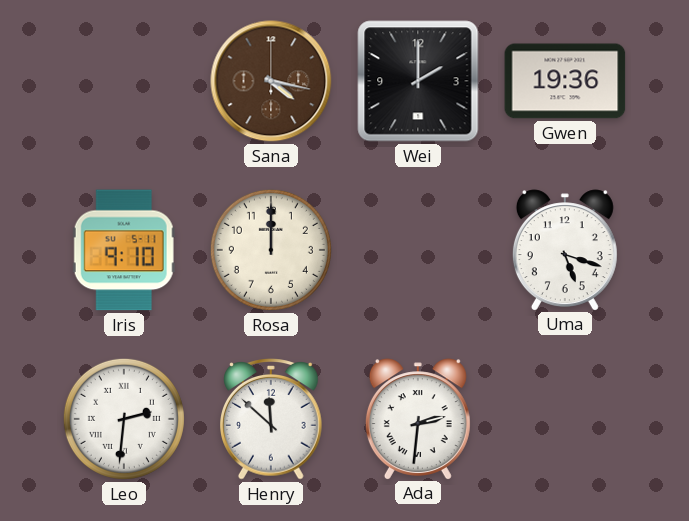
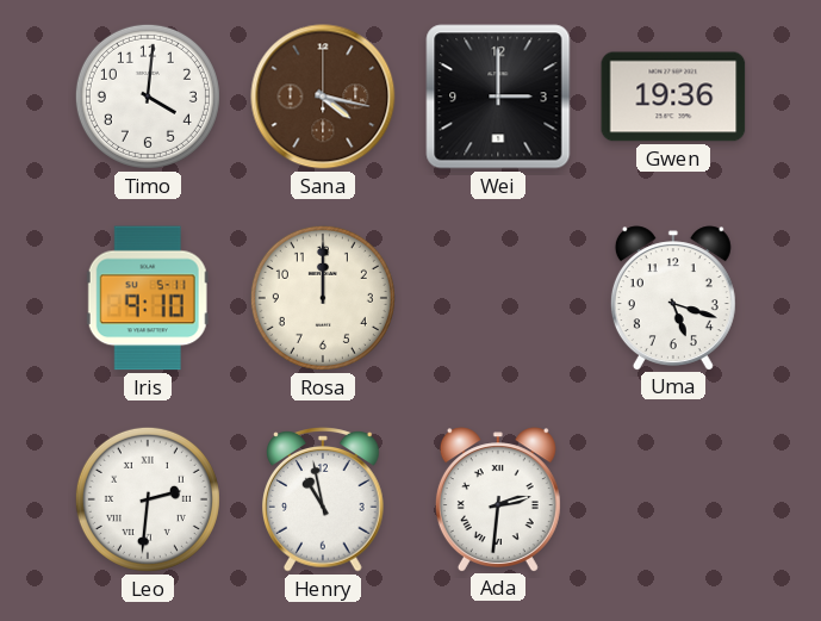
Timo: none -> 4:01
Wei: 2:00 -> 3:00
Henry: 11:52 -> 10:58
